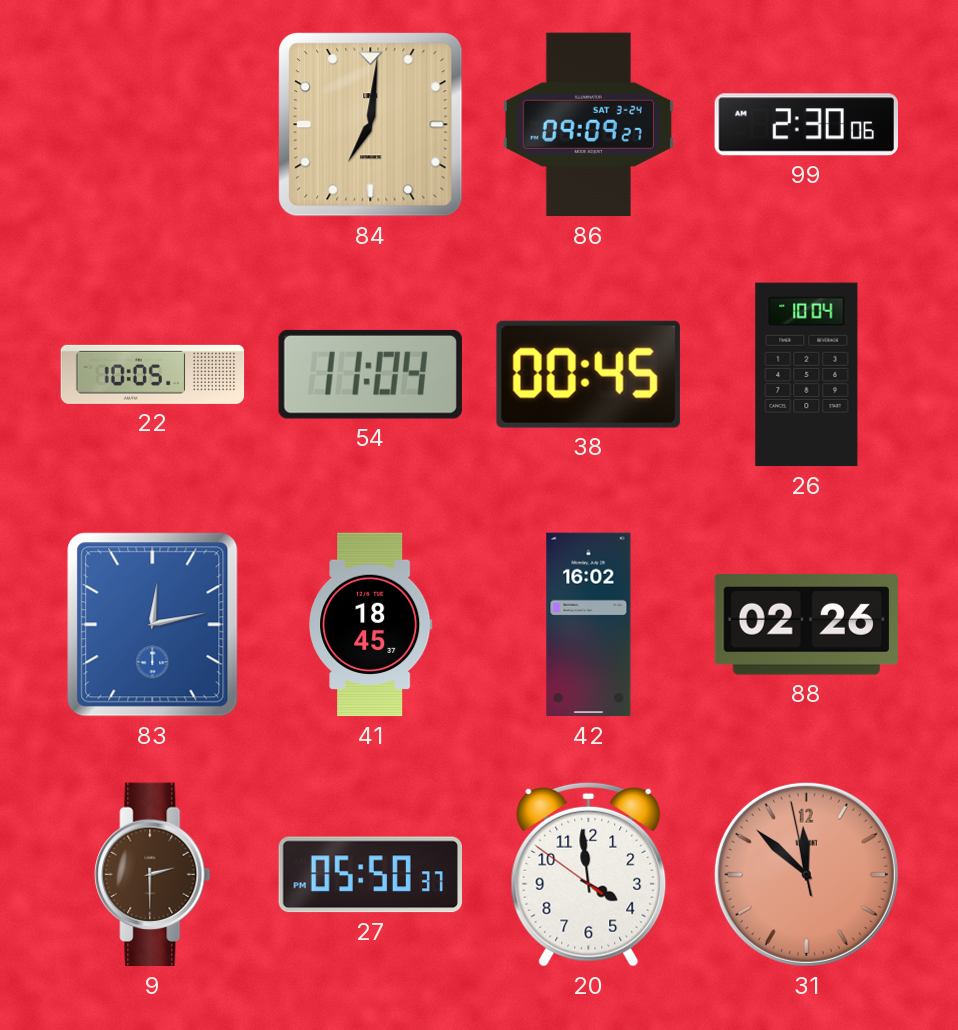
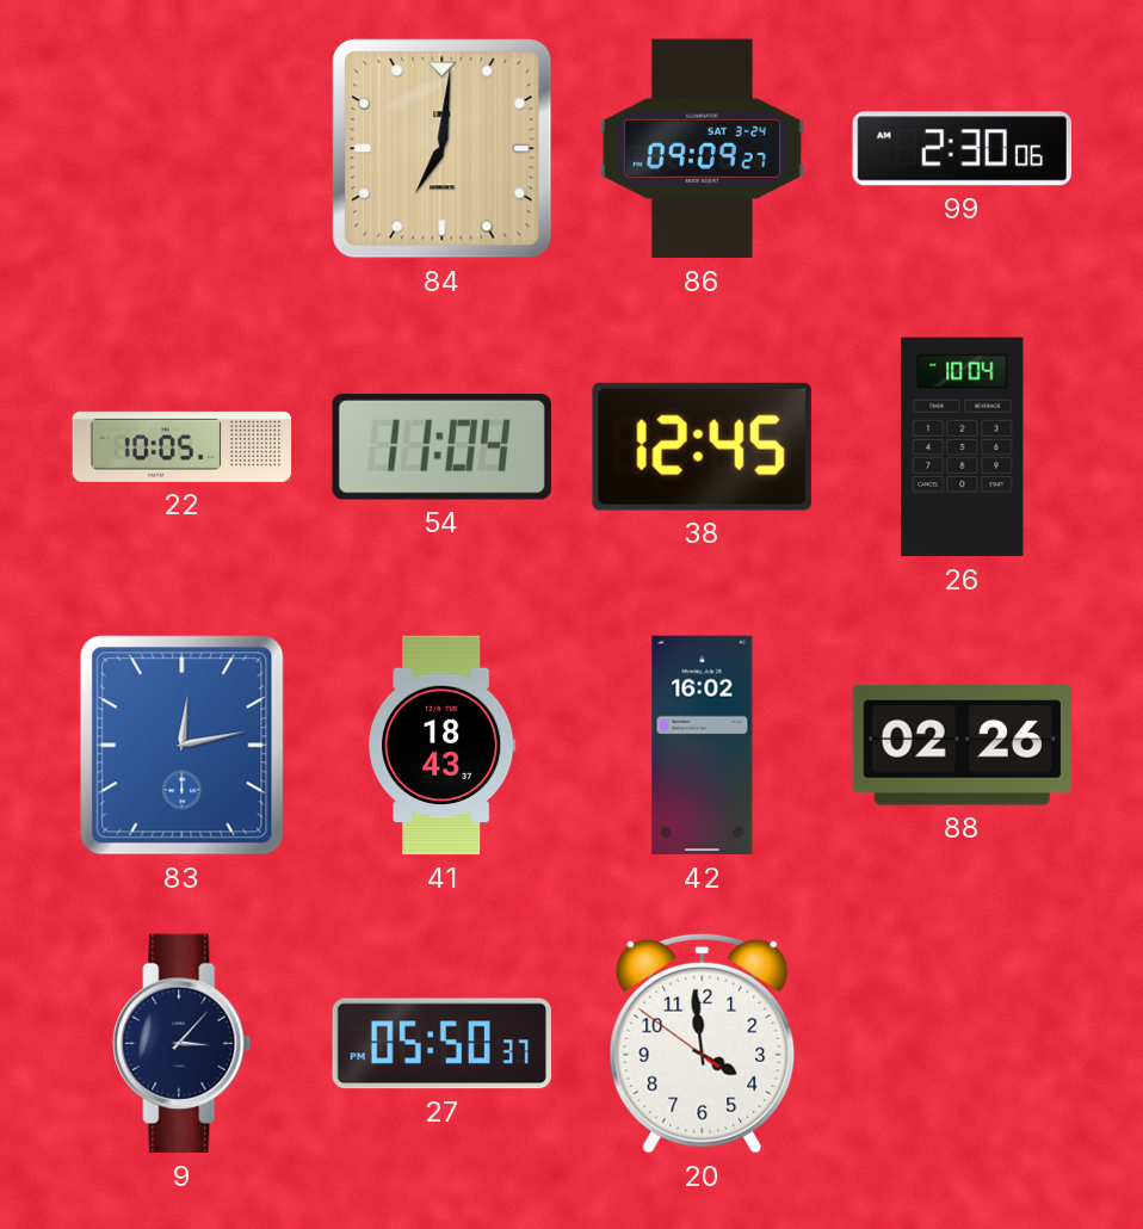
38: 00:45 -> 12:45
41: 18:45 -> 18:43
9: 2:30 -> 3:07
9 dial: brown -> navy
31: 11:51 -> none
